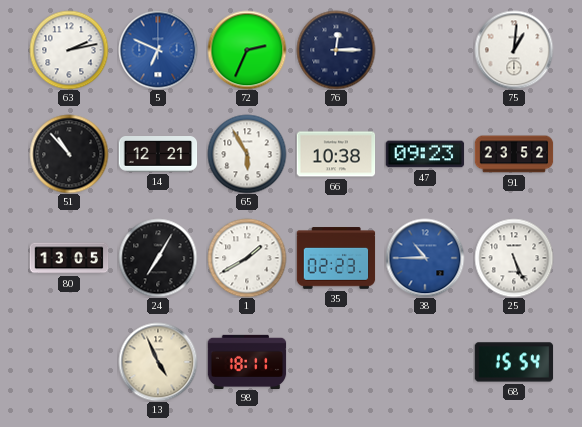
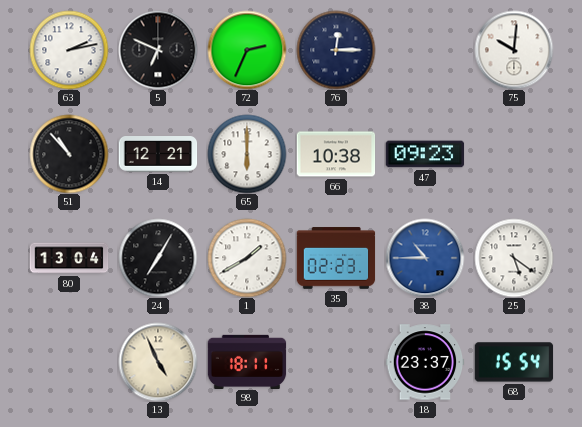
5 dial: blue -> black
75: 1:01 -> 10:01
65: 5:55 -> 6:00
91: 23:52 -> none
80: 13:05 -> 13:04
25: 5:26 -> 5:21
18: none -> 23:37
